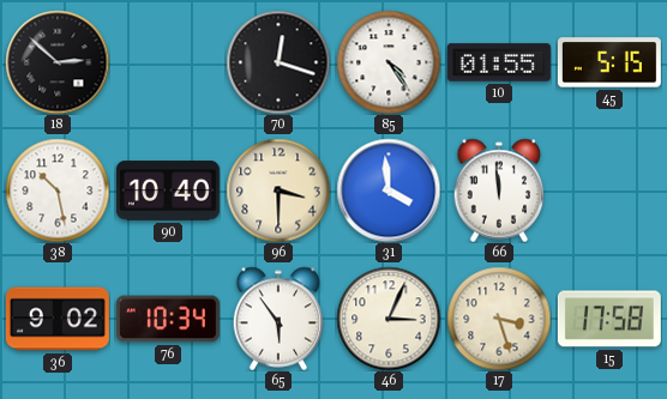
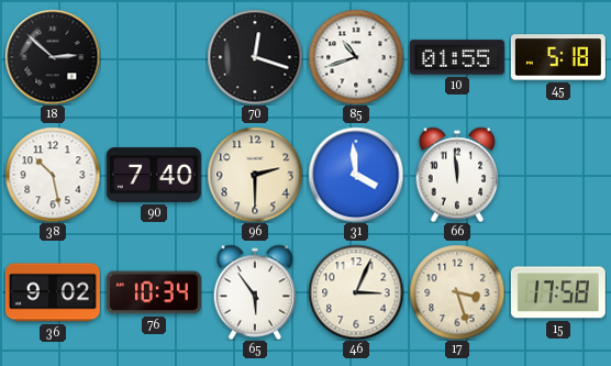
85: 4:24 -> 10:42
45: 5:15 -> 5:18
90: 10:40 -> 7:40
96: 3:30 -> 2:30
